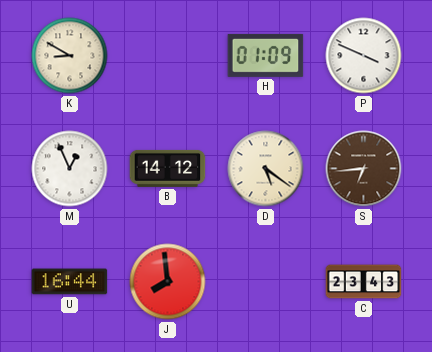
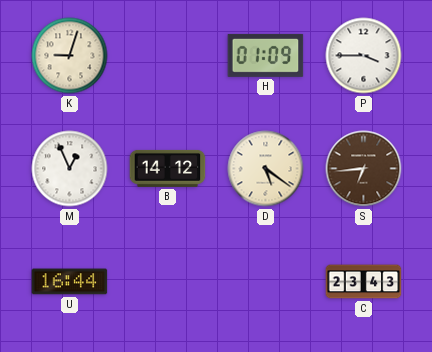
K: 8:50 -> 9:03
P: 3:49 -> 3:45
J: 7:59 -> none
